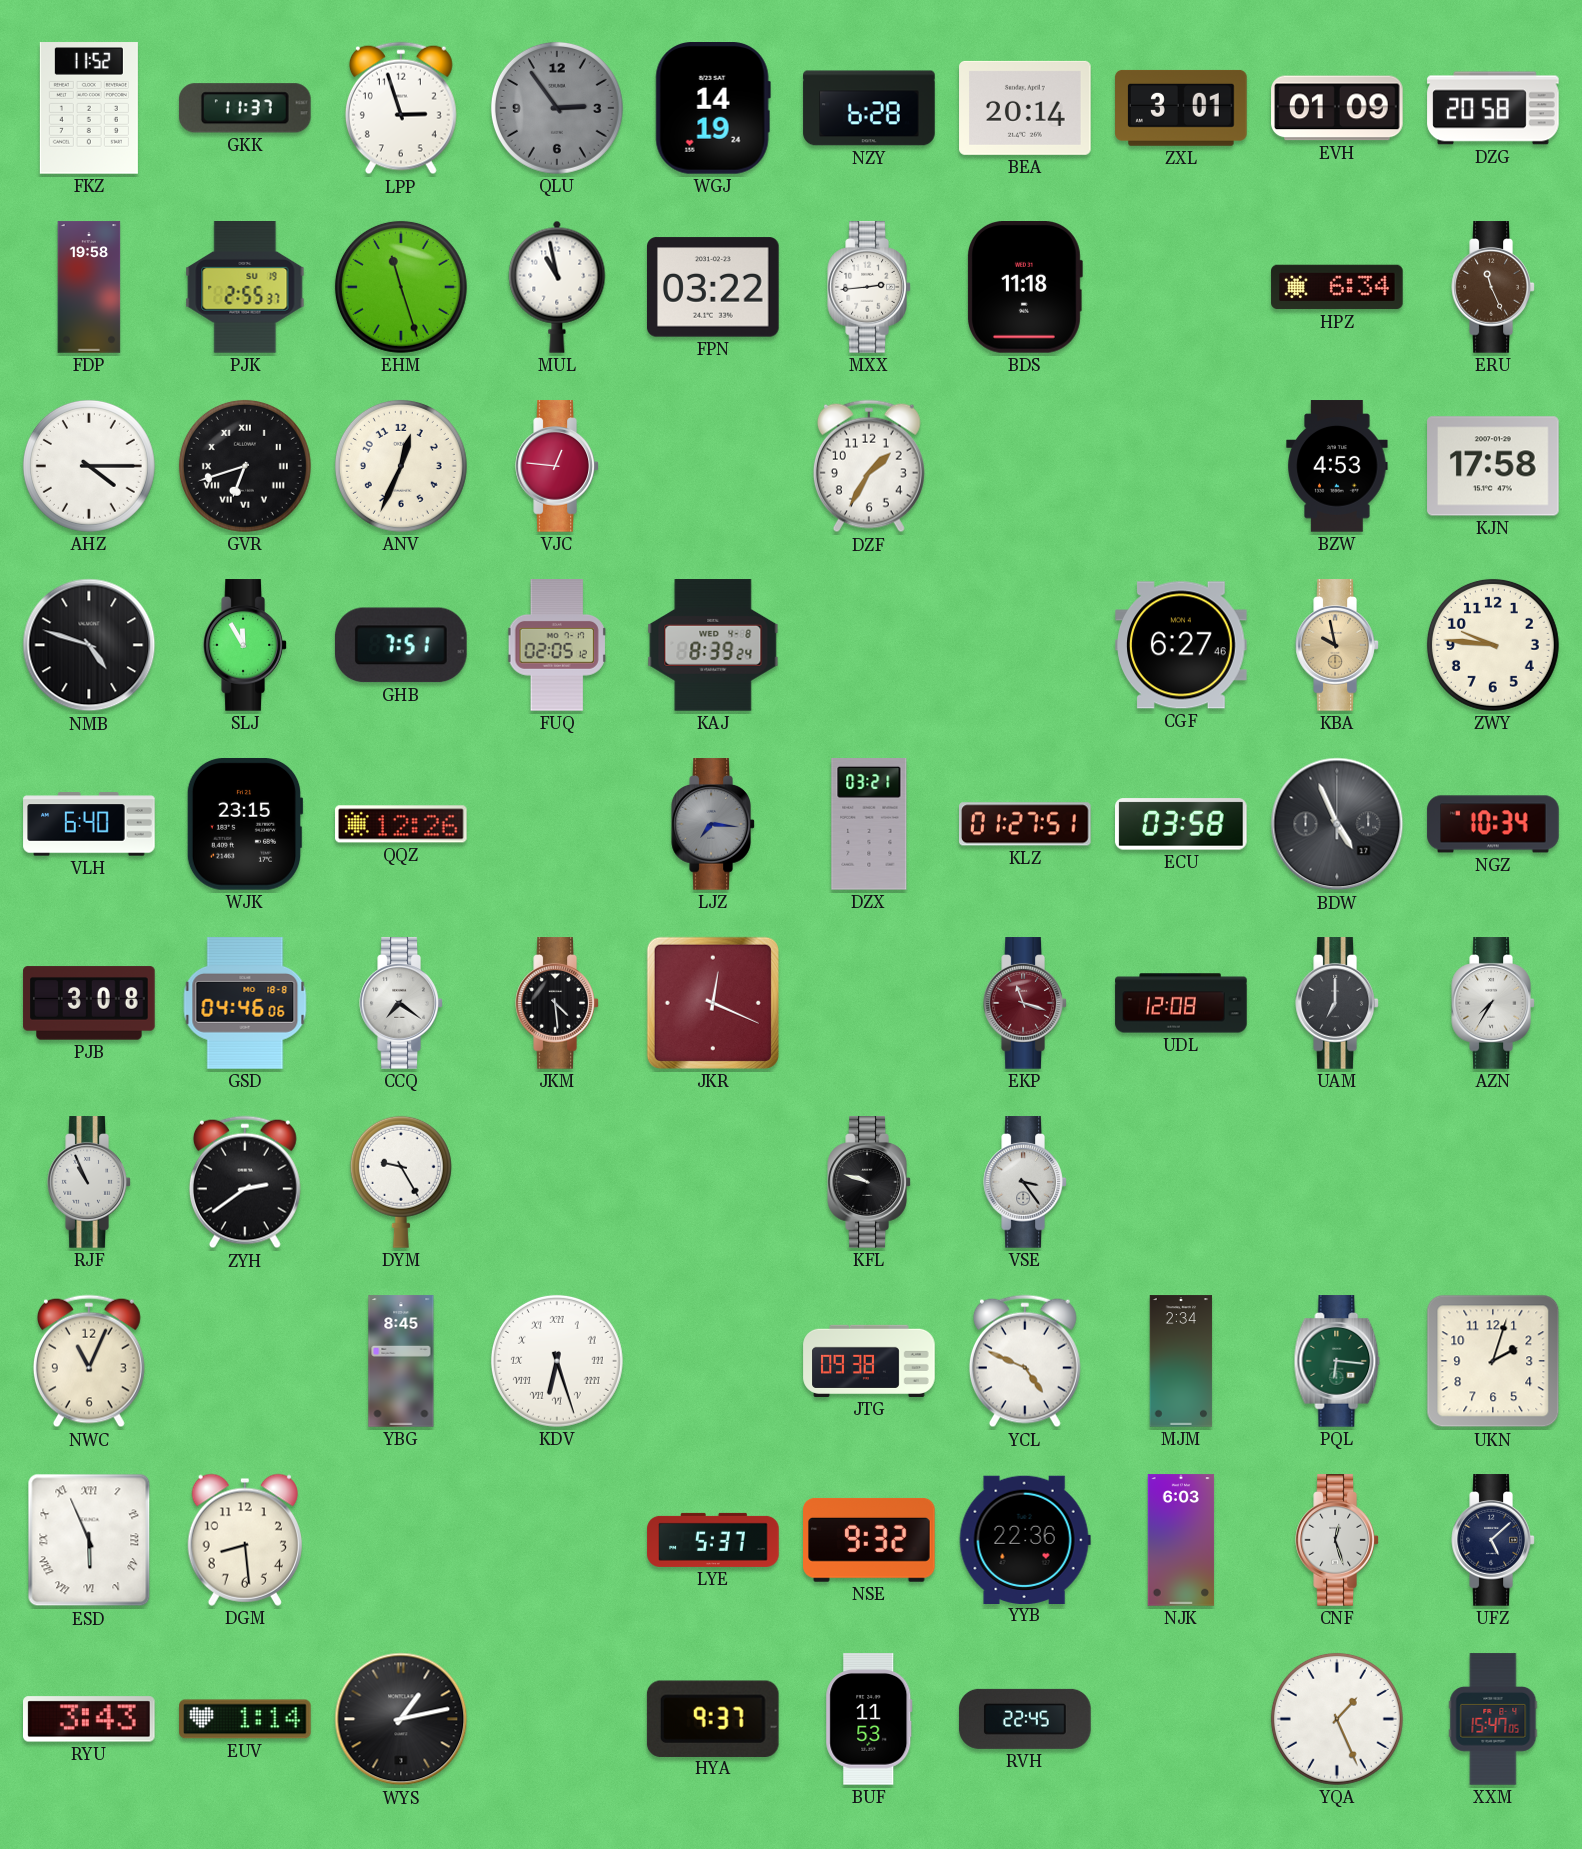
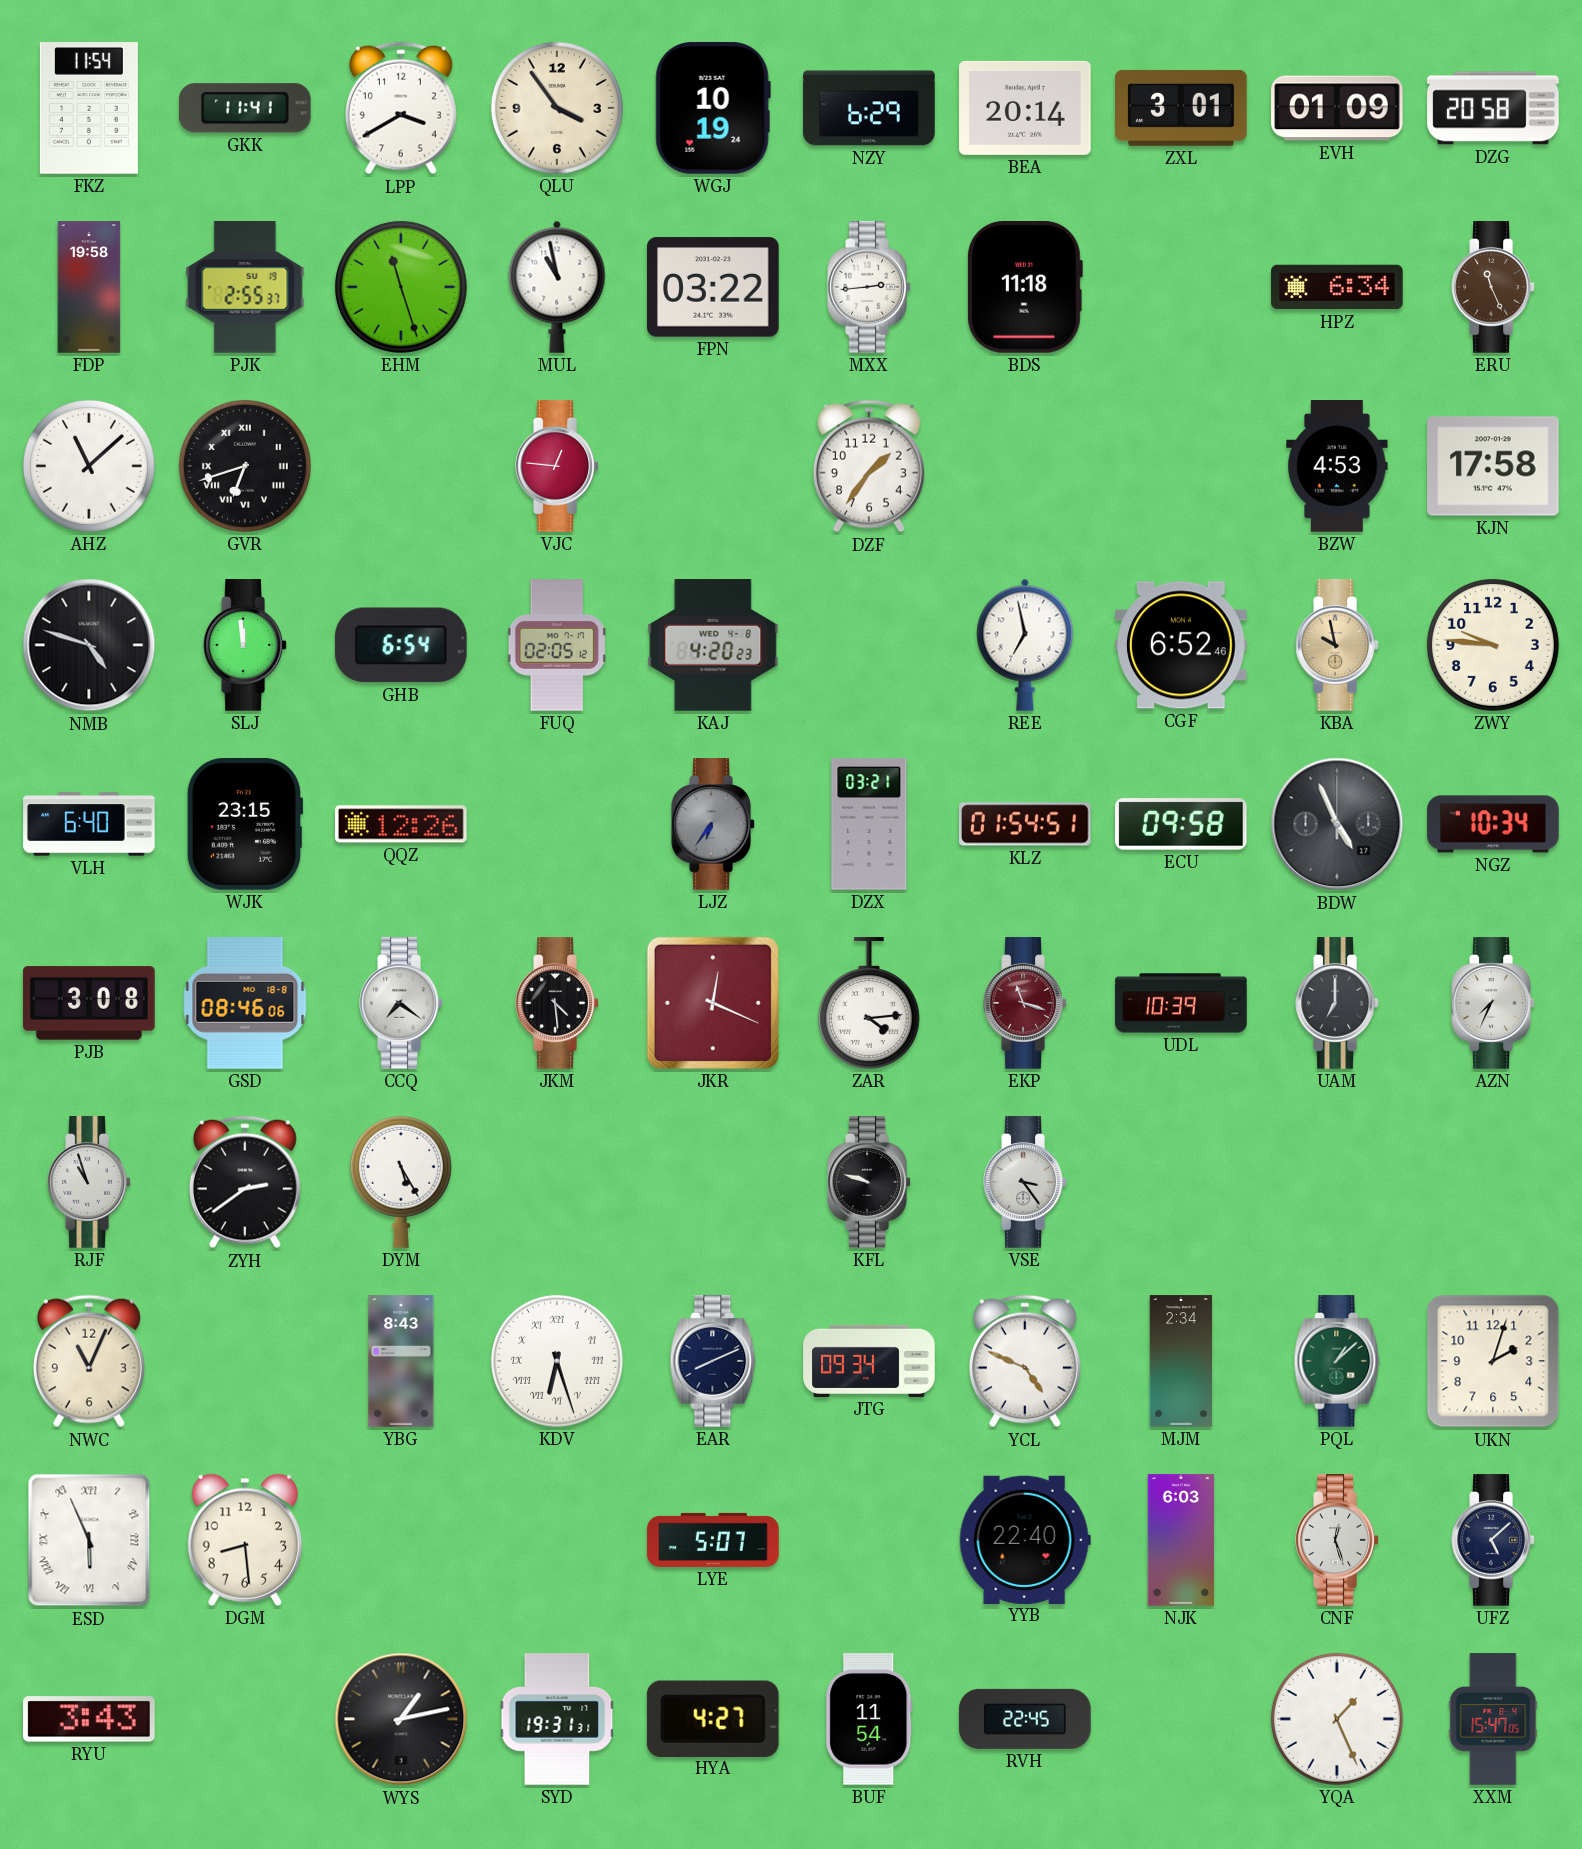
FKZ: 11:52 -> 11:54
GKK: 11:37 -> 11:41
LPP: 2:57 -> 3:40
QLU: 2:54 -> 3:54
QLU dial: grey -> cream
WGJ: 14:19 -> 10:19
NZY: 6:28 -> 6:29
AHZ: 4:15 -> 11:08
ANV: 12:34 -> none
DZF: 1:35 -> 1:36
SLJ: 11:55 -> 11:59
GHB: 7:51 -> 6:54
KAJ: 8:39 -> 4:20
REE: none -> 6:58
CGF: 6:27 -> 6:52
LJZ: 7:16 -> 6:36
KLZ: 01:27 -> 01:54
ECU: 03:58 -> 09:58
GSD: 04:46 -> 08:46
ZAR: none -> 4:14
UDL: 12:08 -> 10:39
AZN: 7:35 -> 7:34
RJF: 10:56 -> 10:57
DYM: 9:25 -> 5:25
YBG: 8:45 -> 8:43
EAR: none -> 8:11
JTG: 09:38 -> 09:34
PQL: 6:16 -> 1:08
LYE: 5:37 -> 5:07
NSE: 9:32 -> none
YYB: 22:36 -> 22:40
EUV: 1:14 -> none
SYD: none -> 19:31
HYA: 9:37 -> 4:27
BUF: 11:53 -> 11:54
